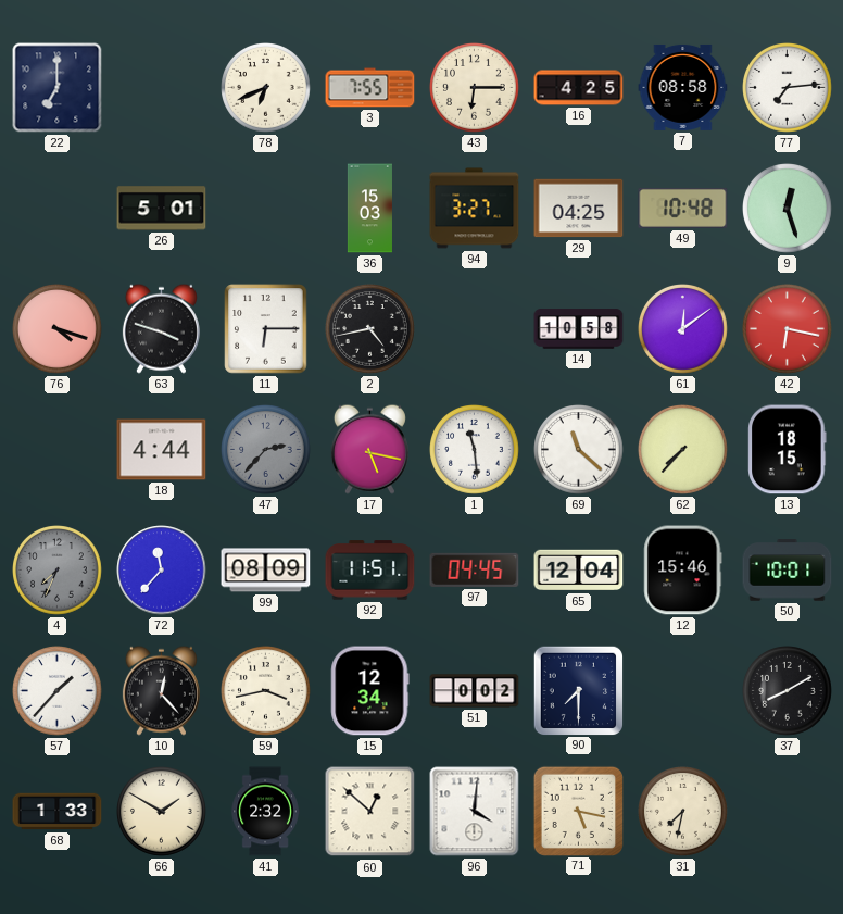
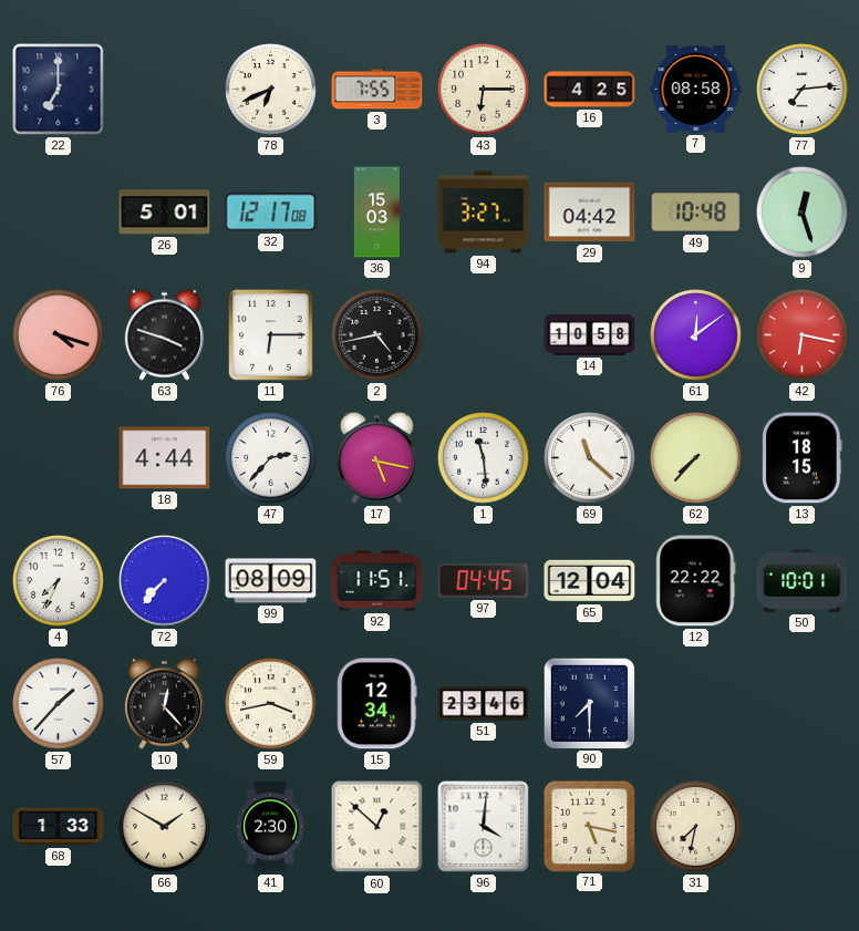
32: none -> 12:17
29: 04:25 -> 04:42
47 dial: grey -> white
4 dial: grey -> white
72: 11:37 -> 7:37
12: 15:46 -> 22:22
51: 0:02 -> 23:46
37: 8:10 -> none
41: 2:32 -> 2:30
